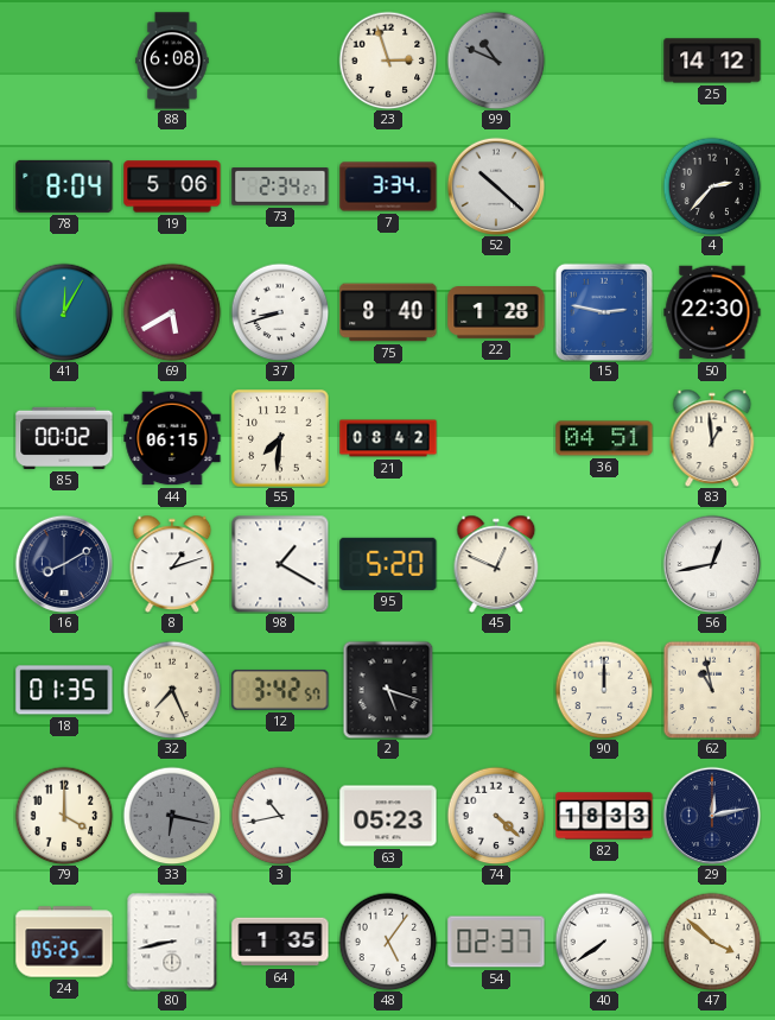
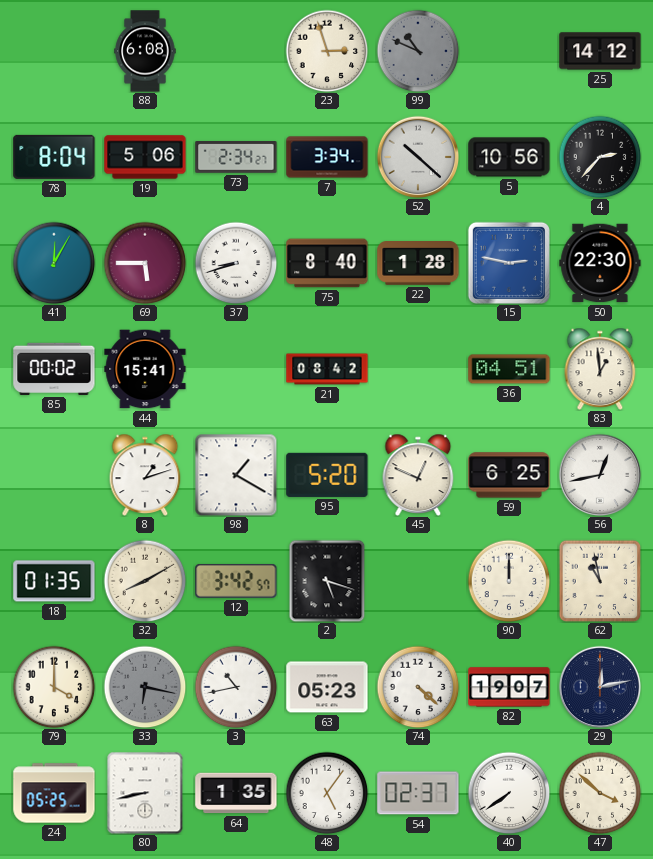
5: none -> 10:56
69: 5:40 -> 5:45
44: 06:15 -> 15:41
55: 7:31 -> none
16: 8:10 -> none
59: none -> 6:25
32: 7:26 -> 8:10
82: 18:33 -> 19:07
